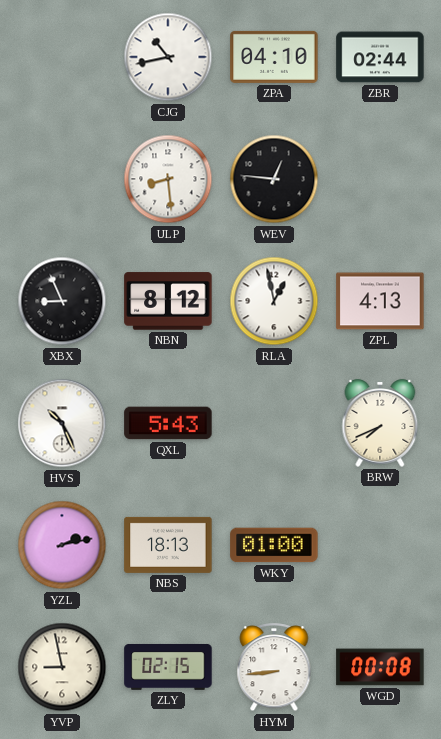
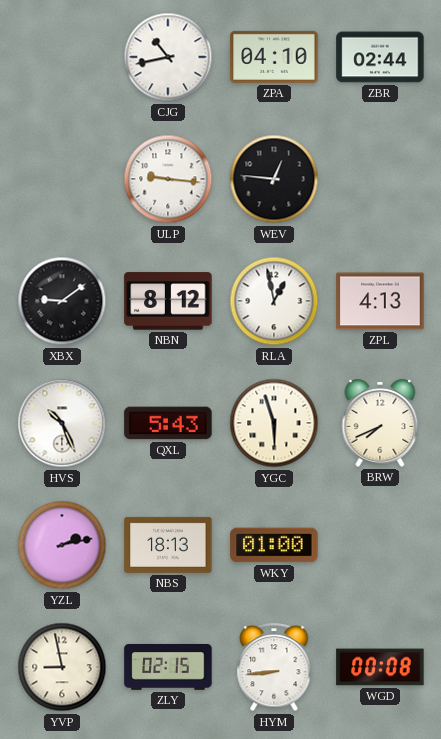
ULP: 8:29 -> 9:16
XBX: 8:56 -> 9:09
YGC: none -> 5:57
